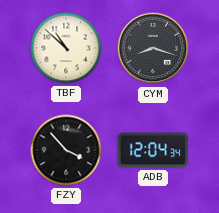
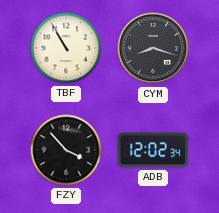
TBF: 10:52 -> 10:55
ADB: 12:04 -> 12:02
